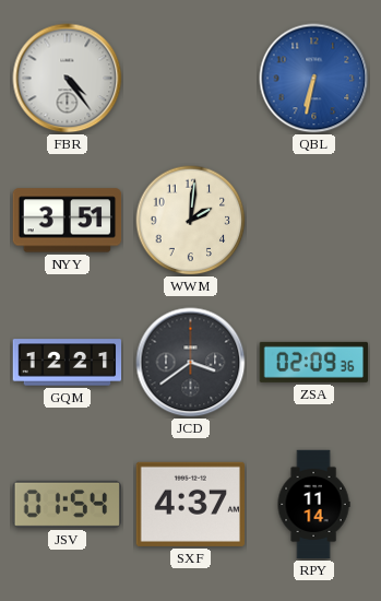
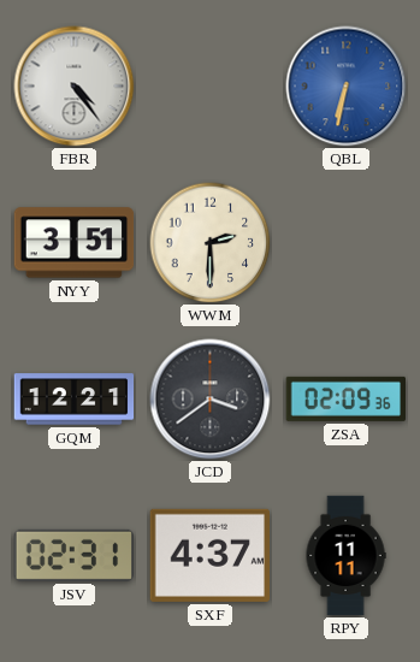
WWM: 2:01 -> 2:30
JSV: 01:54 -> 02:31
RPY: 11:14 -> 11:11
